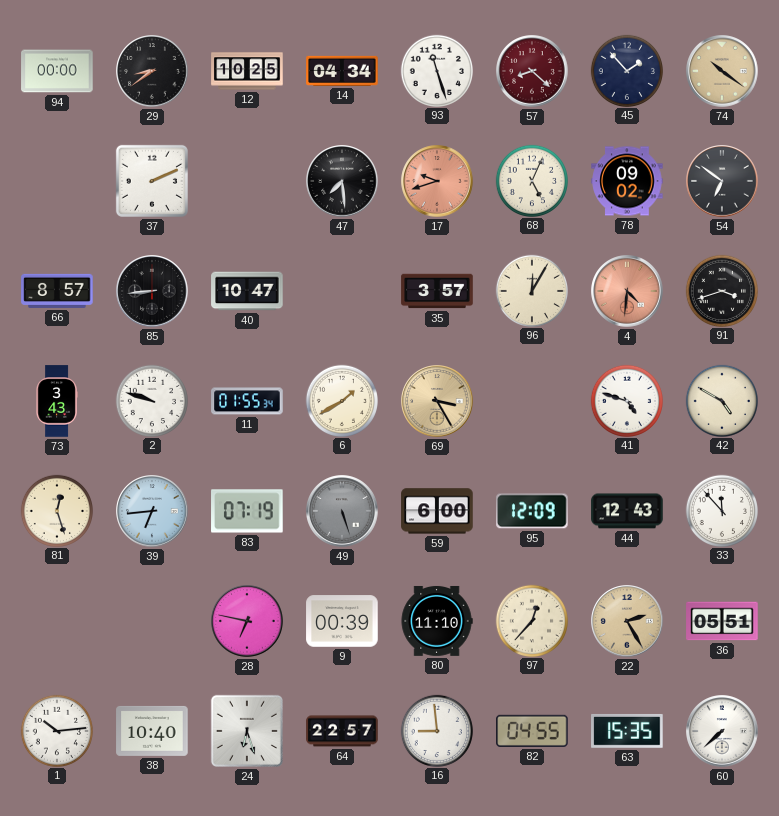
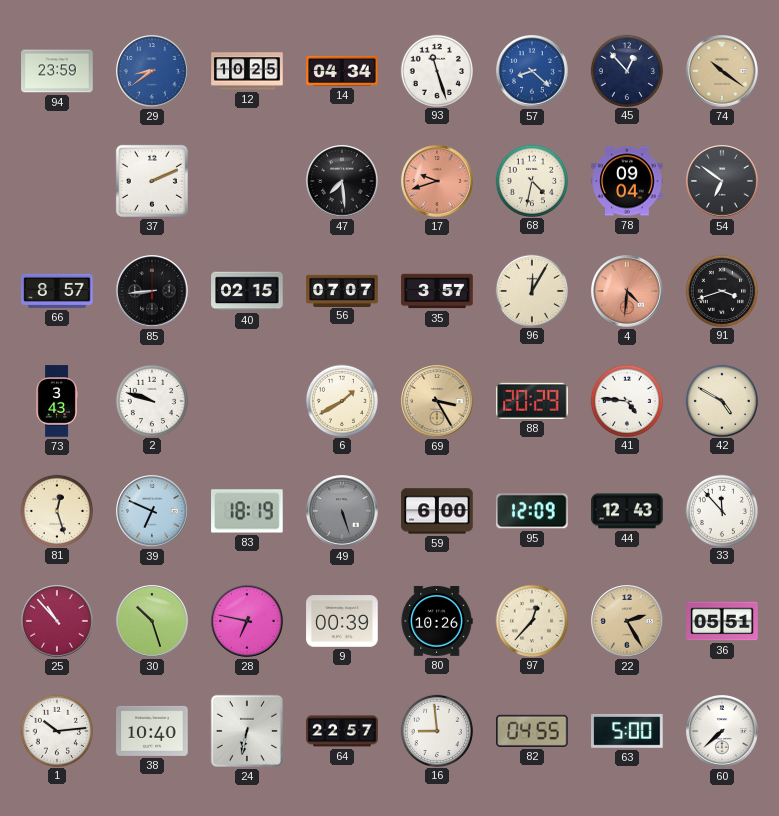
94: 00:00 -> 23:59
29 dial: black -> blue
57 dial: burgundy -> blue
45: 1:53 -> 12:53
68: 5:04 -> 4:32
78: 09:02 -> 09:04
40: 10:47 -> 02:15
56: none -> 07:07
11: 01:55 -> none
88: none -> 20:29
41: 4:48 -> 4:46
39: 6:44 -> 6:49
83: 07:19 -> 18:19
25: none -> 10:53
30: none -> 10:27
80: 11:10 -> 10:26
24: 6:27 -> 6:32
63: 15:35 -> 5:00
